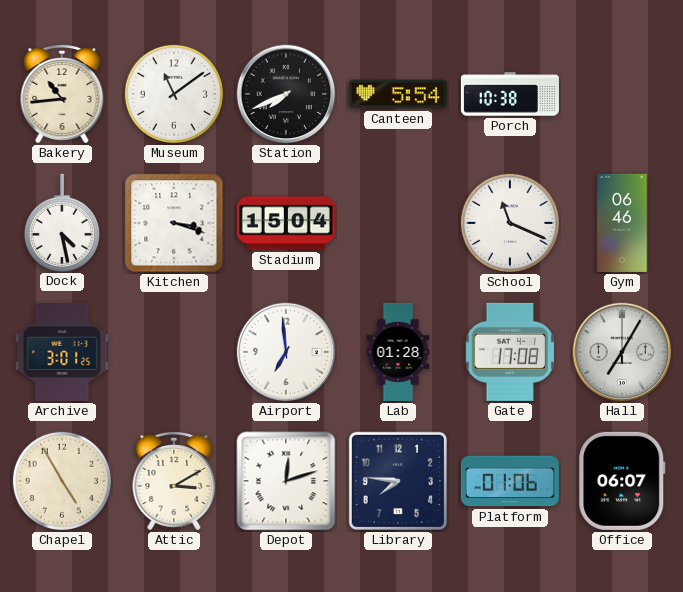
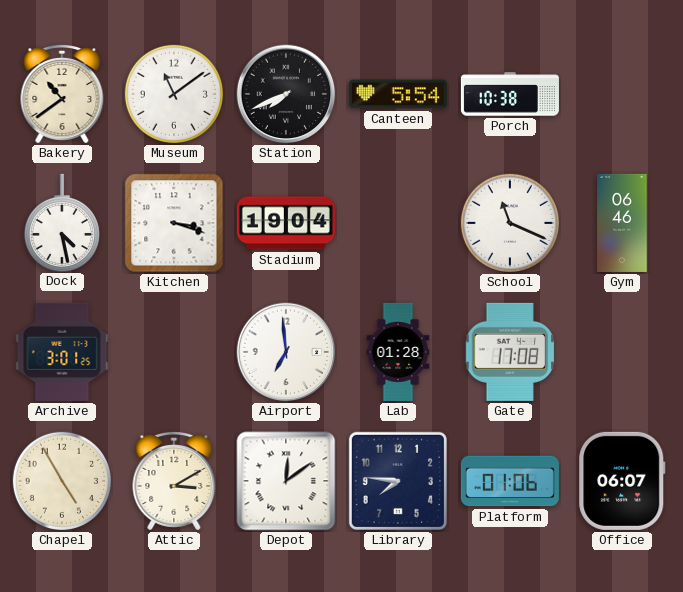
Bakery: 10:44 -> 10:39
Stadium: 15:04 -> 19:04
Hall: 7:05 -> none
Depot: 12:12 -> 12:09
